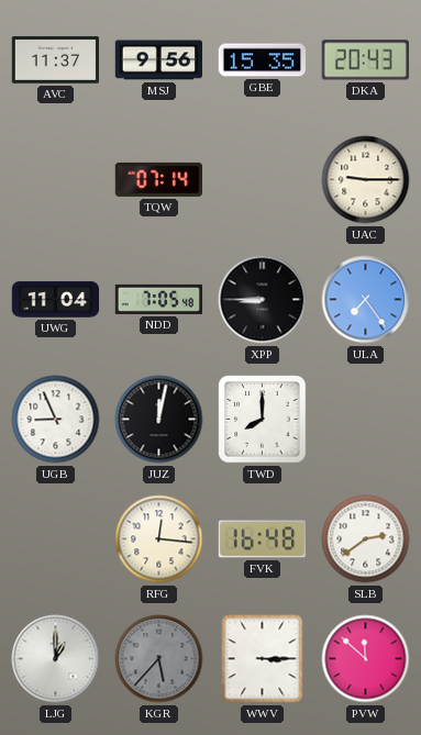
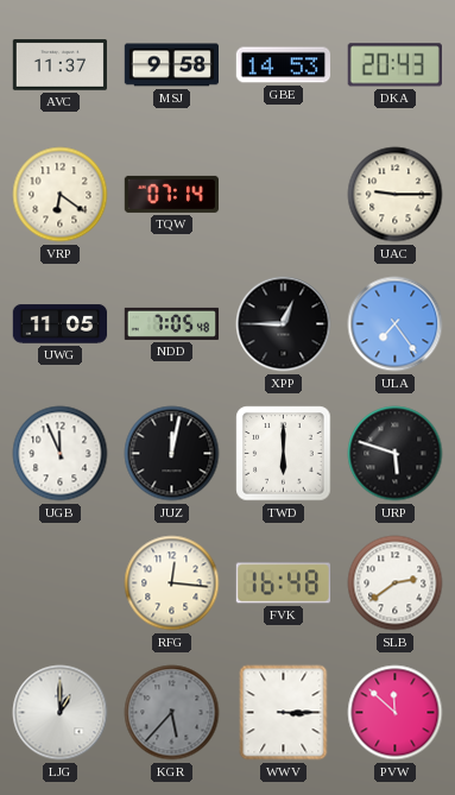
MSJ: 9:56 -> 9:58
GBE: 15:35 -> 14:53
VRP: none -> 6:21
UWG: 11:04 -> 11:05
XPP: 8:45 -> 12:45
UGB: 8:56 -> 11:56
TWD: 8:00 -> 6:00
URP: none -> 5:48
